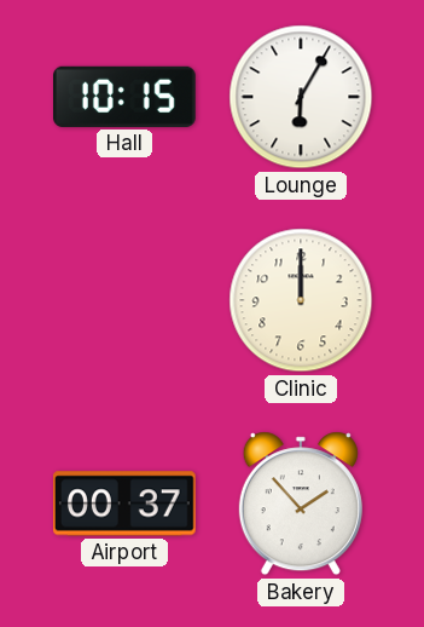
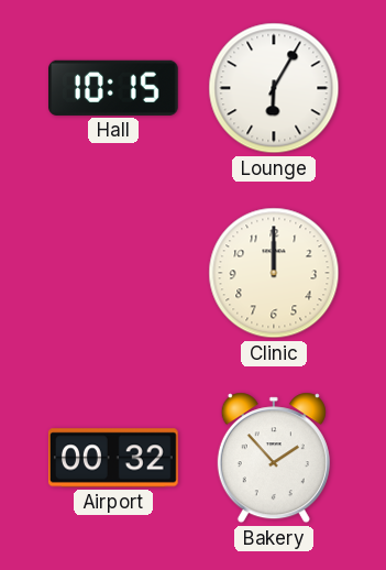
Airport: 00:37 -> 00:32
